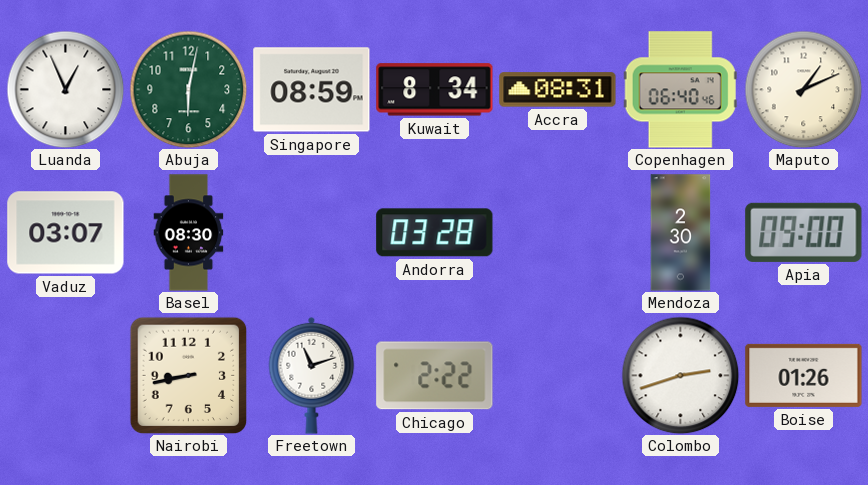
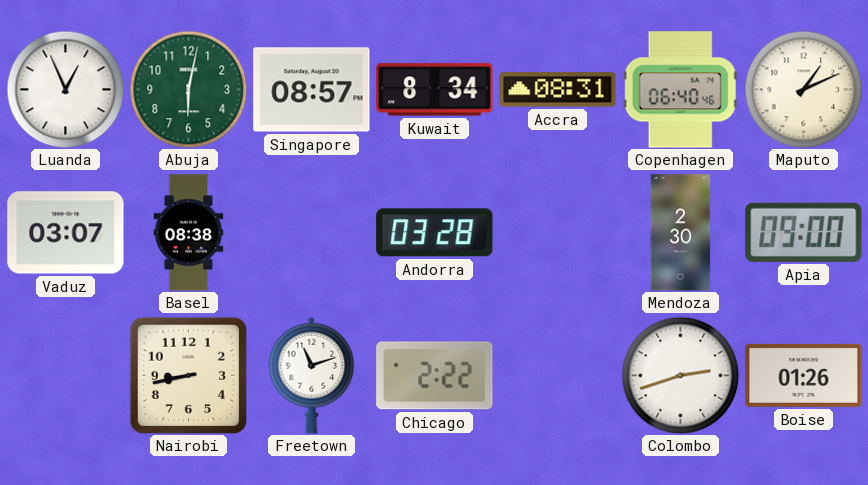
Singapore: 08:59 -> 08:57
Basel: 08:30 -> 08:38
